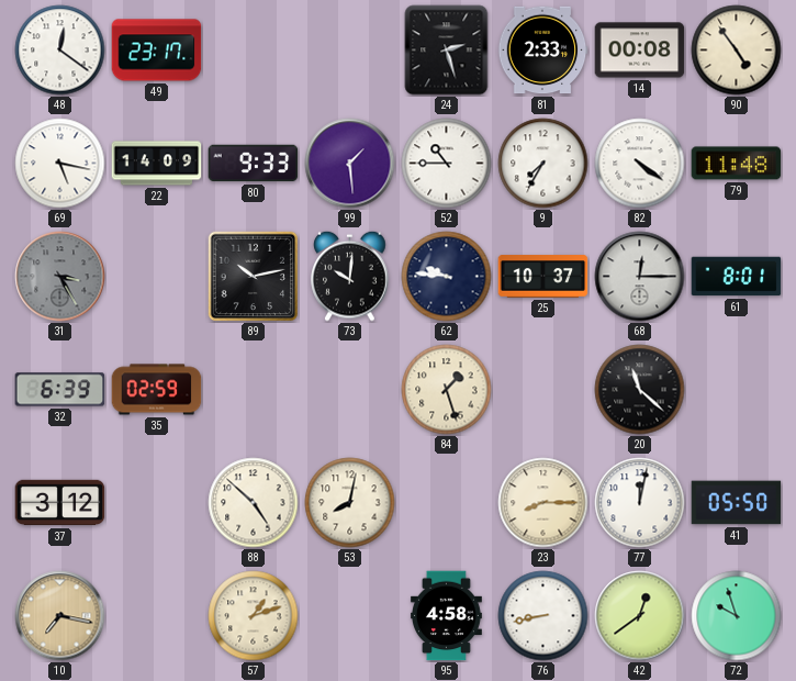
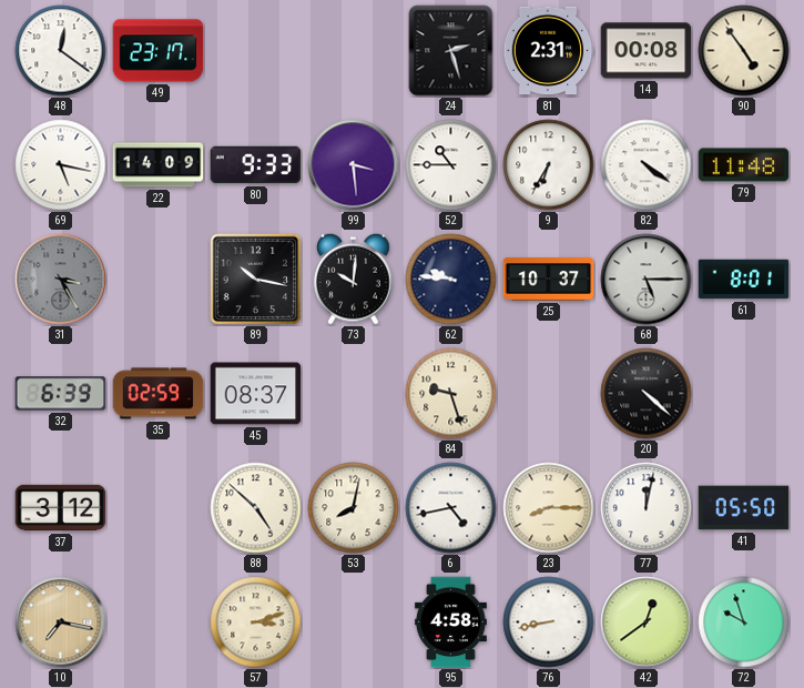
81: 2:33 -> 2:31
99: 1:29 -> 3:29
9: 7:35 -> 6:35
89: 10:13 -> 10:17
68: 12:15 -> 5:15
45: none -> 08:37
84: 1:27 -> 9:27
20: 11:22 -> 4:22
6: none -> 4:43
57: 1:12 -> 3:12
